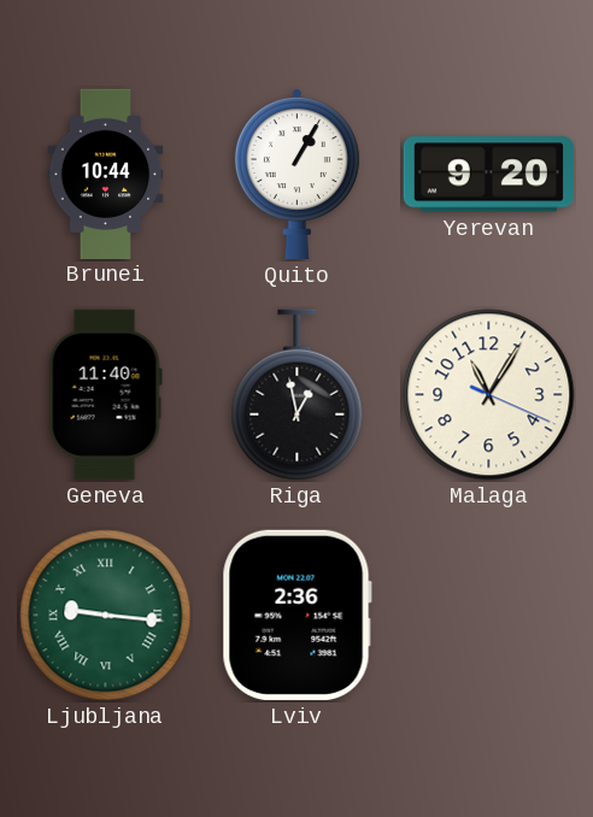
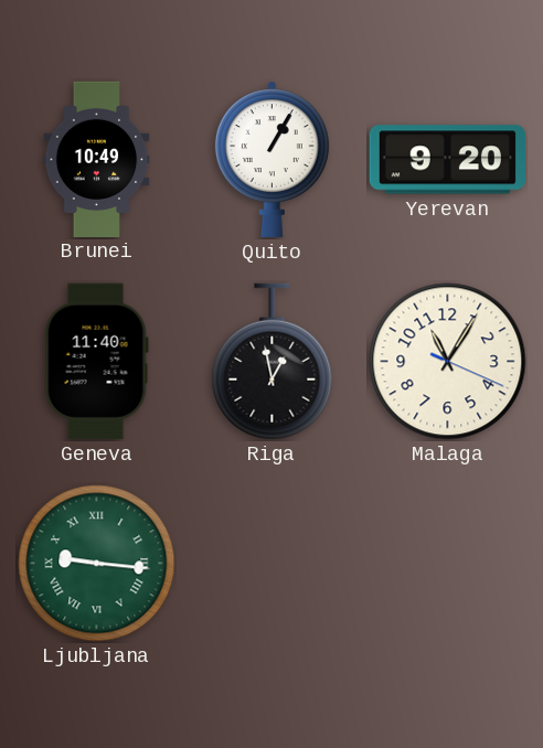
Brunei: 10:44 -> 10:49
Lviv: 2:36 -> none
